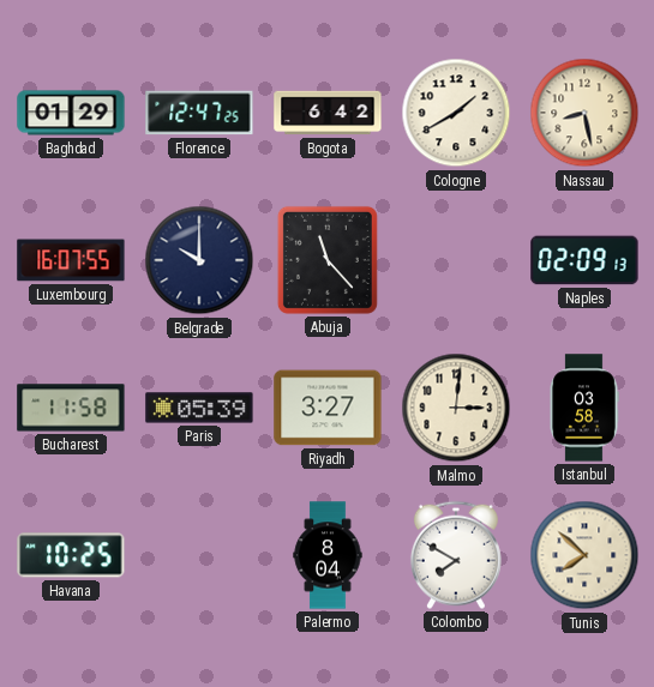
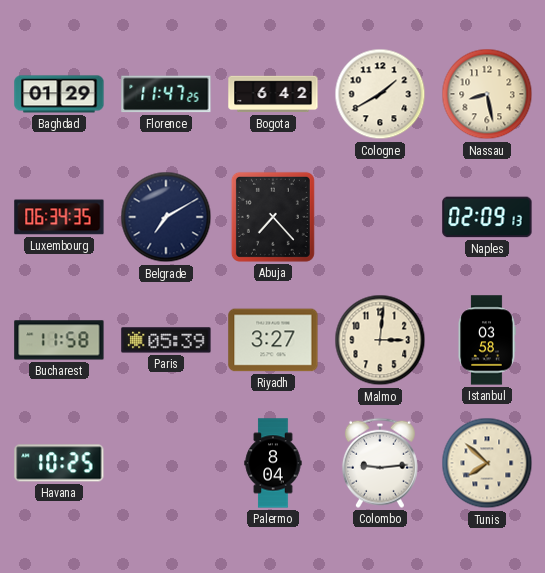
Florence: 12:47 -> 11:47
Luxembourg: 16:07 -> 06:34
Belgrade: 10:00 -> 7:10
Abuja: 11:23 -> 7:23
Colombo: 7:50 -> 9:14
